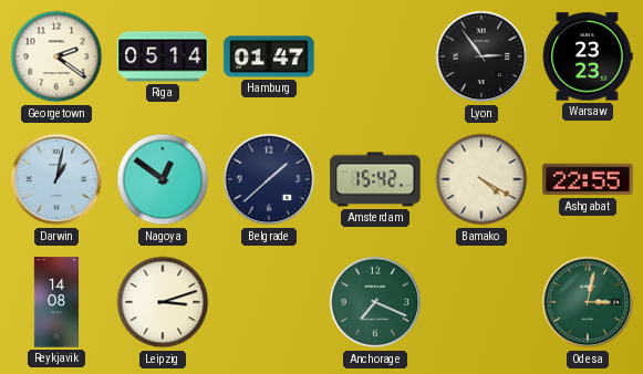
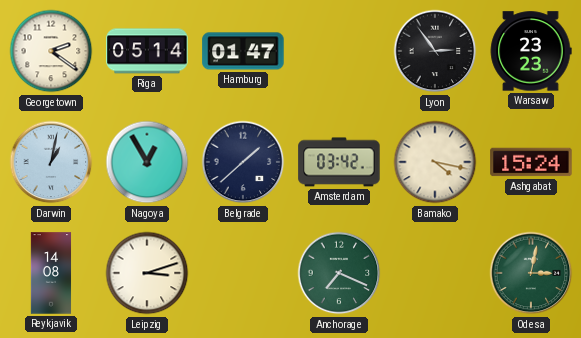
Nagoya: 12:51 -> 12:55
Amsterdam: 15:42 -> 03:42
Bamako: 4:20 -> 4:17
Ashgabat: 22:55 -> 15:24
